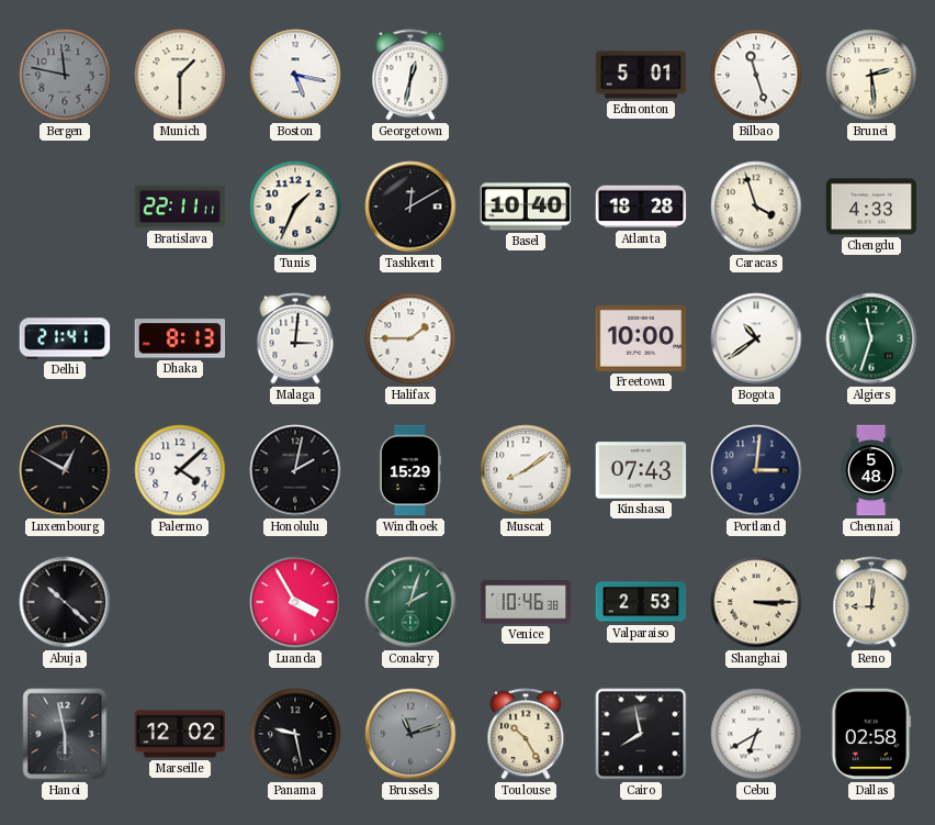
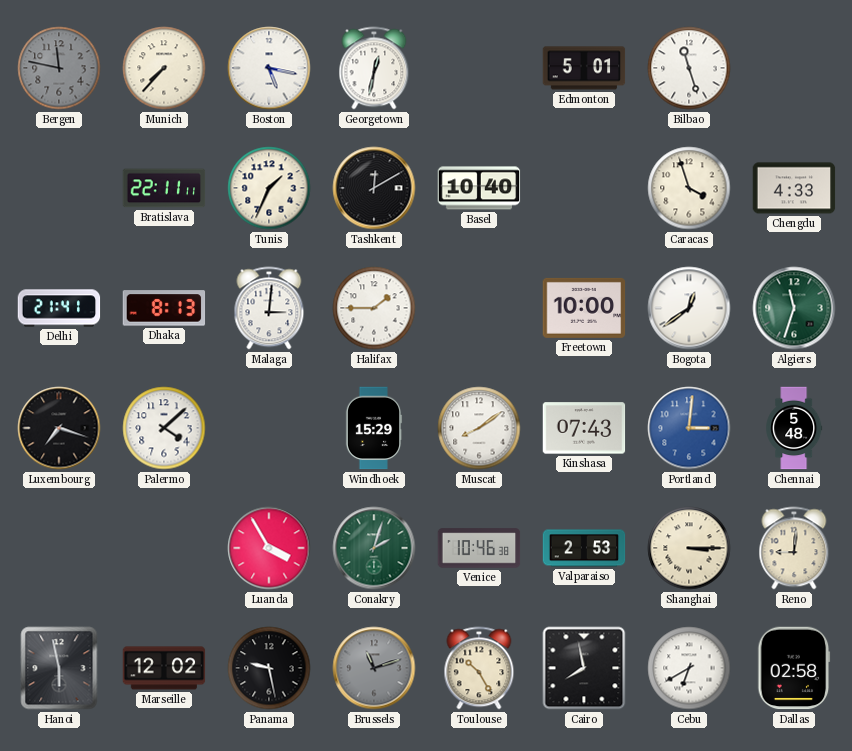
Munich: 1:30 -> 7:37
Brunei: 2:29 -> none
Atlanta: 18:28 -> none
Bogota: 10:39 -> 12:39
Luxembourg: 12:50 -> 7:18
Honolulu: 2:02 -> none
Portland dial: navy -> blue
Abuja: 10:22 -> none
